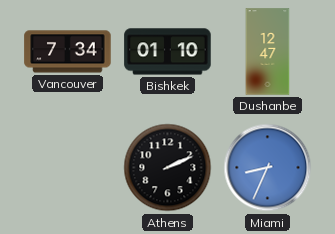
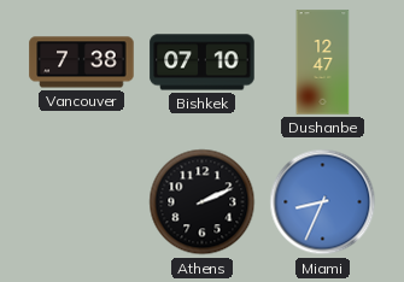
Vancouver: 7:34 -> 7:38
Bishkek: 01:10 -> 07:10
